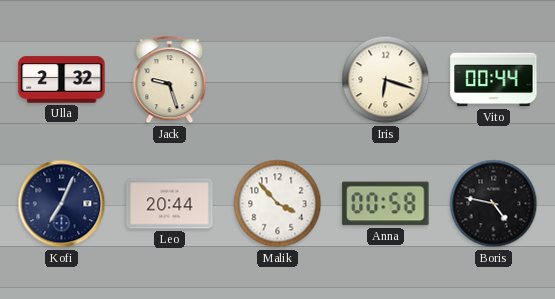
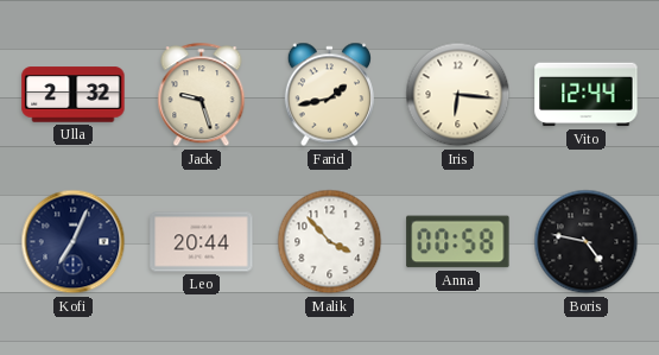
Farid: none -> 1:43
Iris: 6:18 -> 6:16
Vito: 00:44 -> 12:44
